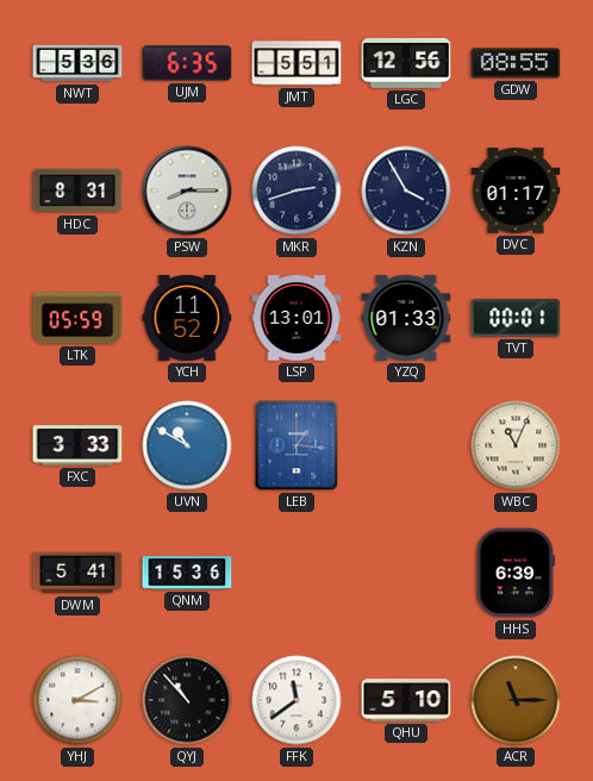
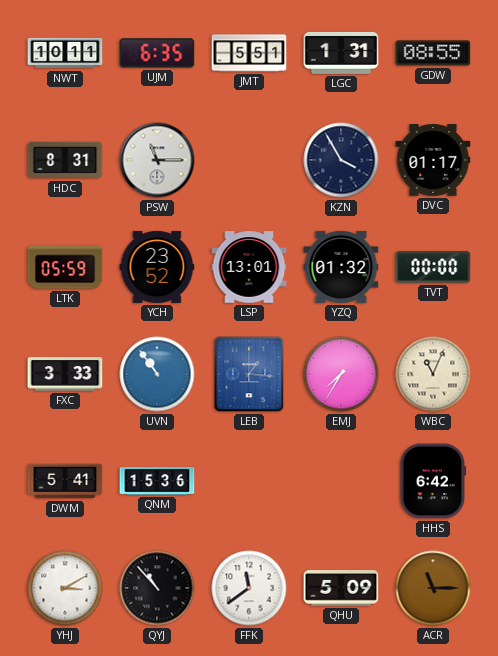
NWT: 5:36 -> 10:11
LGC: 12:56 -> 1:31
PSW: 8:15 -> 11:15
MKR: 2:42 -> none
YCH: 11:52 -> 23:52
YZQ: 01:33 -> 01:32
TVT: 00:01 -> 00:00
UVN: 10:50 -> 10:54
EMJ: none -> 7:35
HHS: 6:39 -> 6:42
QHU: 5:10 -> 5:09
